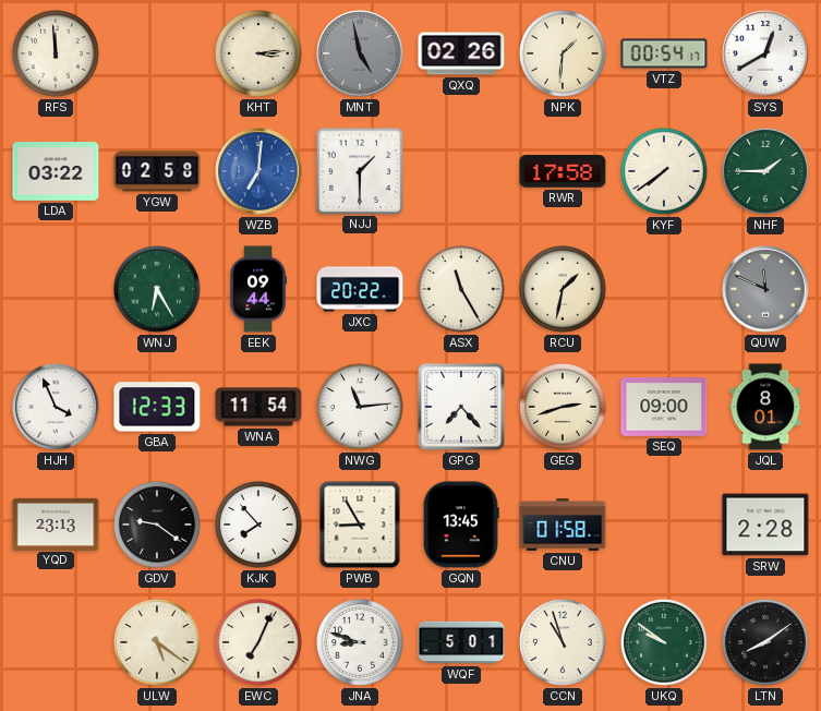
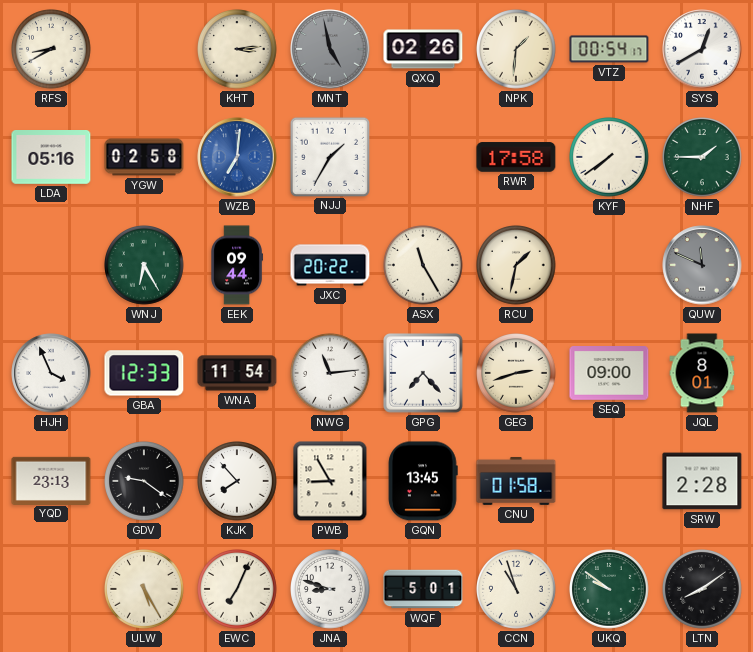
RFS: 11:59 -> 8:40
LDA: 03:22 -> 05:16
NJJ: 1:30 -> 1:35
ULW: 5:21 -> 5:25
